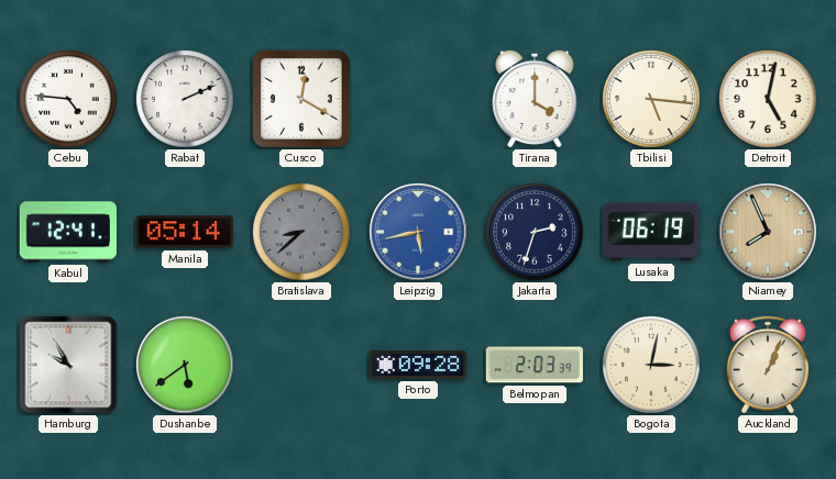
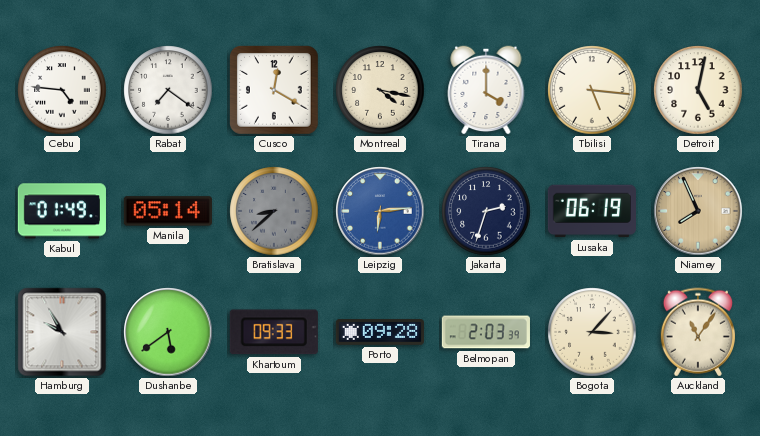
Rabat: 2:11 -> 7:21
Montreal: none -> 4:17
Kabul: 12:41 -> 01:49
Leipzig: 5:43 -> 6:14
Khartoum: none -> 09:33
Bogota: 3:02 -> 3:07
Auckland: 1:04 -> 11:06
